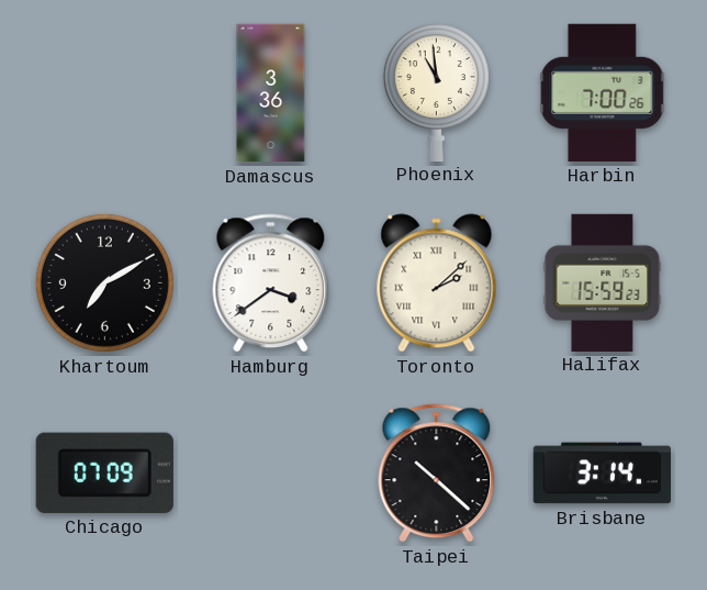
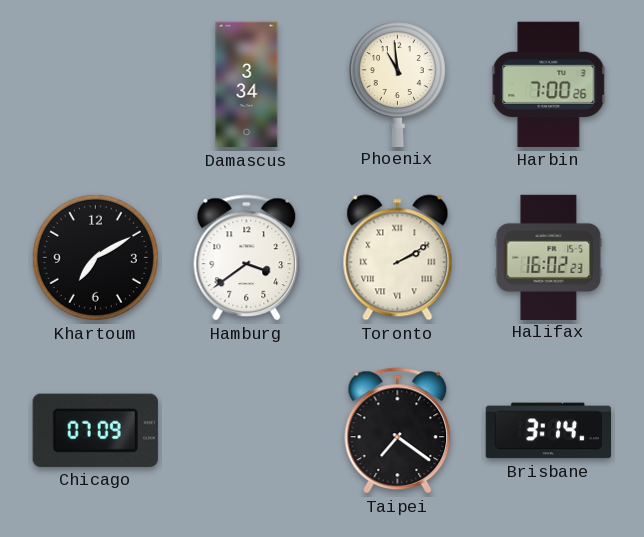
Damascus: 3:36 -> 3:34
Toronto: 2:08 -> 2:10
Halifax: 15:59 -> 16:02
Taipei: 10:22 -> 7:21
